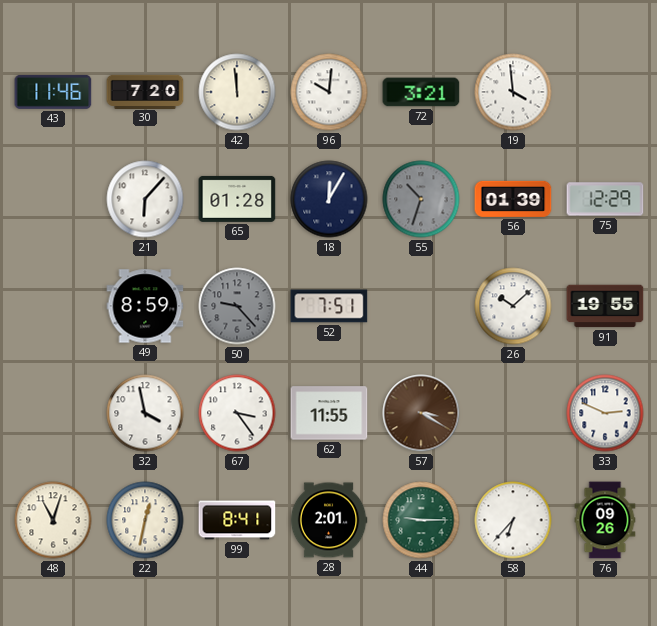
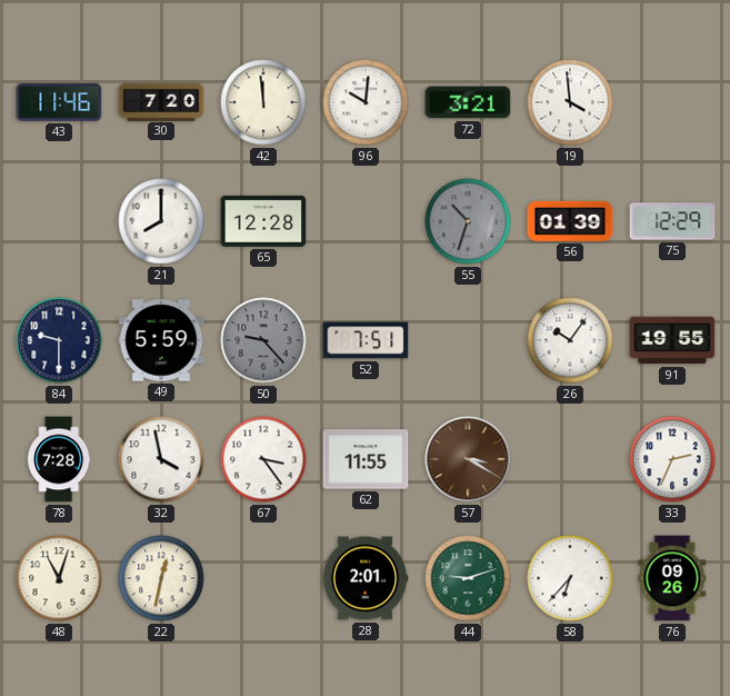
21: 6:07 -> 8:00
65: 01:28 -> 12:28
18: 12:05 -> none
84: none -> 9:30
49: 8:59 -> 5:59
26: 10:08 -> 10:06
78: none -> 7:28
33: 2:49 -> 2:34
99: 8:41 -> none
44: 9:15 -> 9:12
